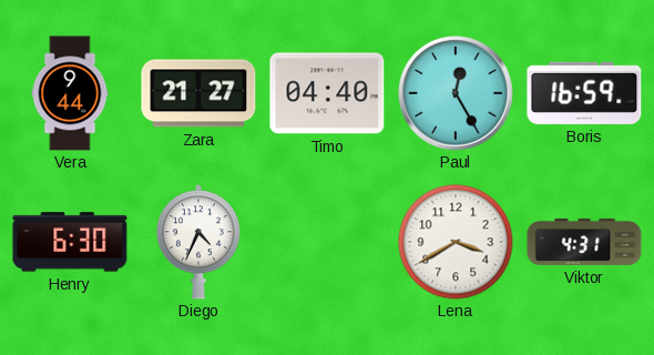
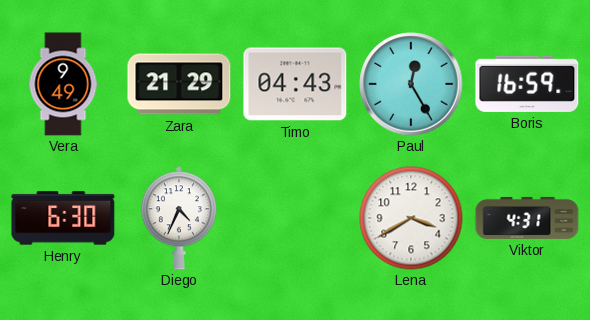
Vera: 9:44 -> 9:49
Zara: 21:27 -> 21:29
Timo: 04:40 -> 04:43
